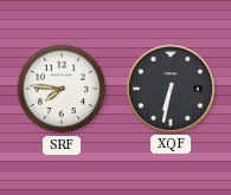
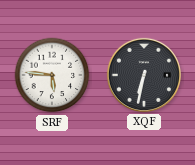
SRF: 7:46 -> 5:46
